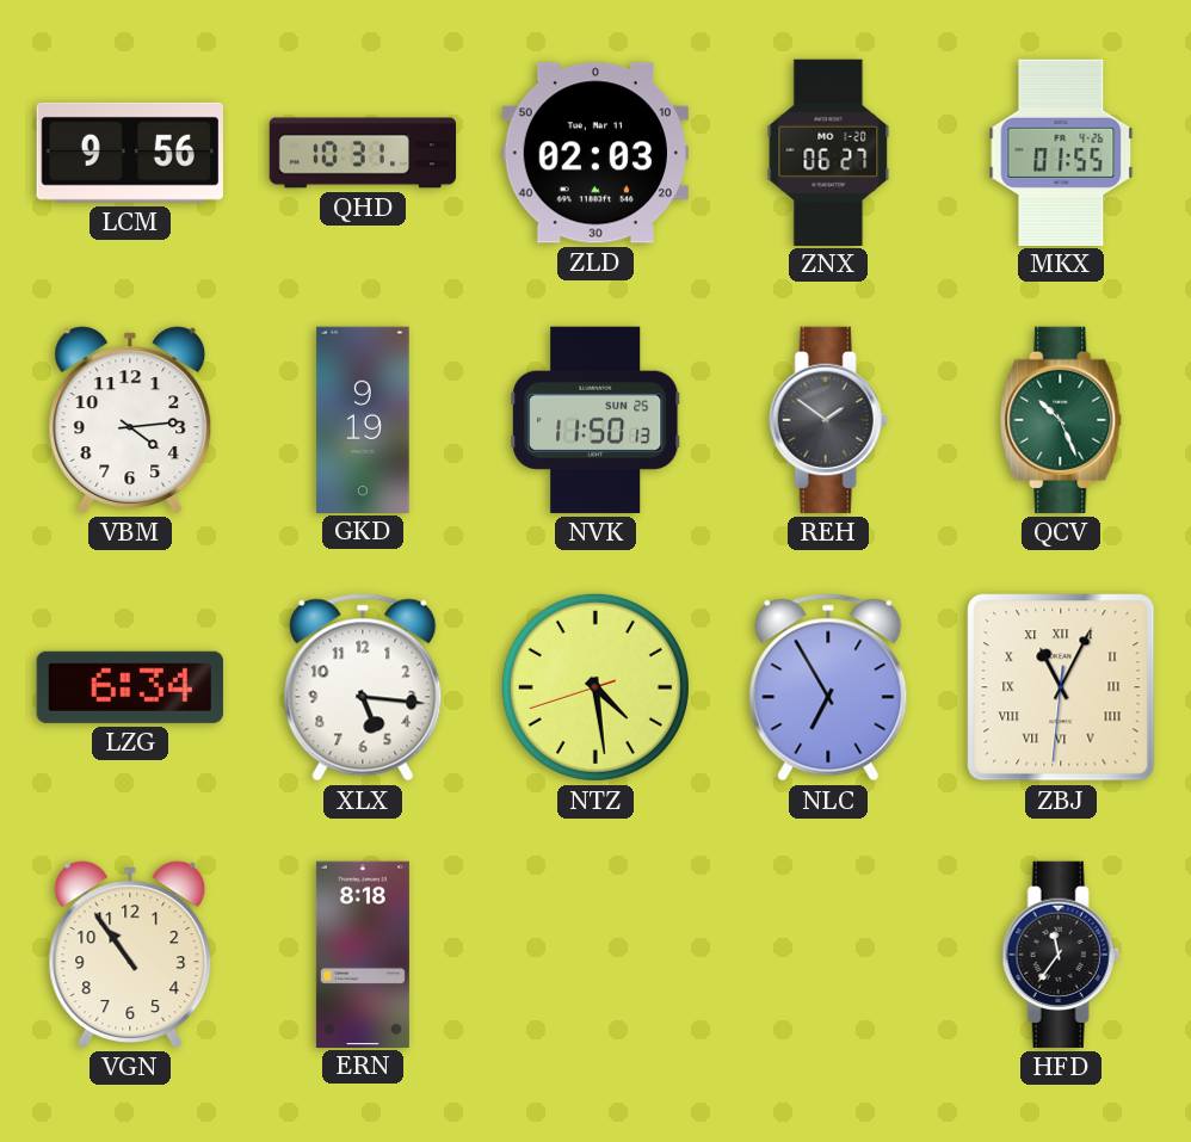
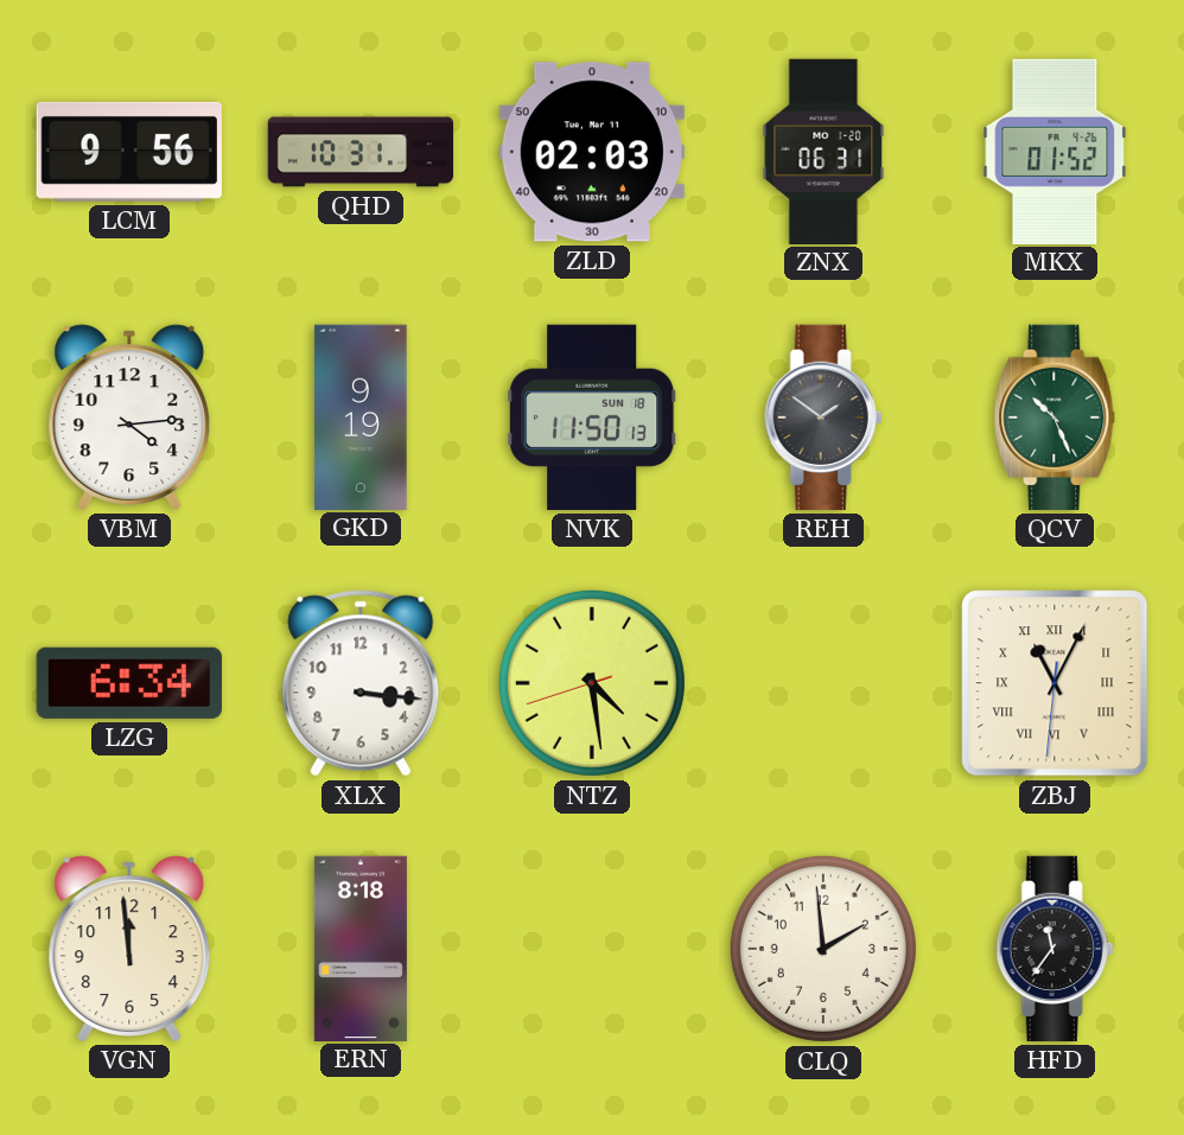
ZNX: 06:27 -> 06:31
MKX: 01:55 -> 01:52
NVK date: SUN 25 -> SUN 18
XLX: 5:16 -> 3:16
NLC: 6:55 -> none
VGN: 10:54 -> 11:59
CLQ: none -> 1:59
